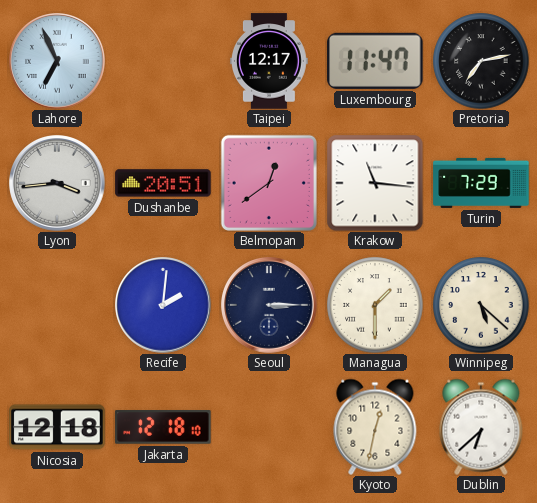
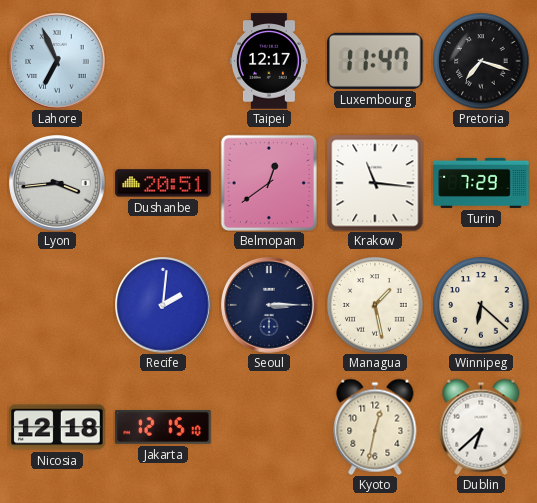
Pretoria: 7:13 -> 7:18
Managua: 1:30 -> 1:28
Winnipeg: 5:22 -> 6:22
Jakarta: 12:18 -> 12:15
